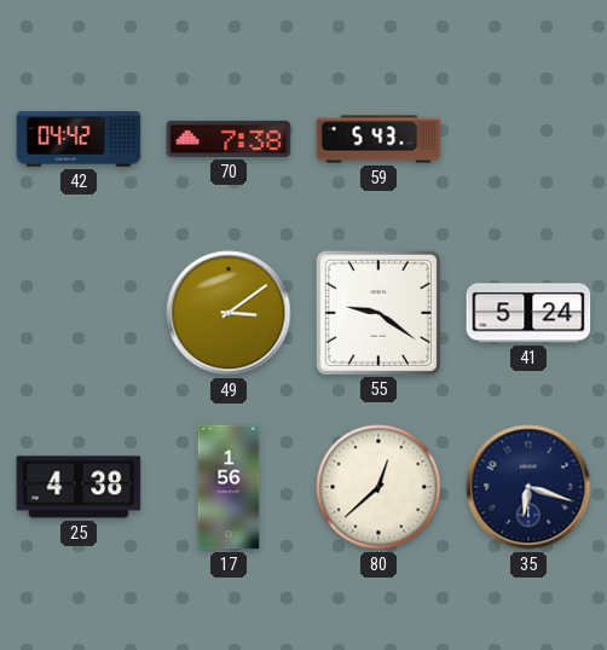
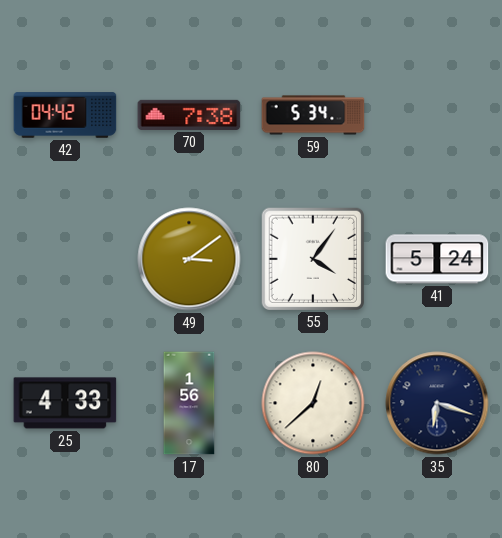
59: 5:43 -> 5:34
55: 9:21 -> 4:06
25: 4:38 -> 4:33
